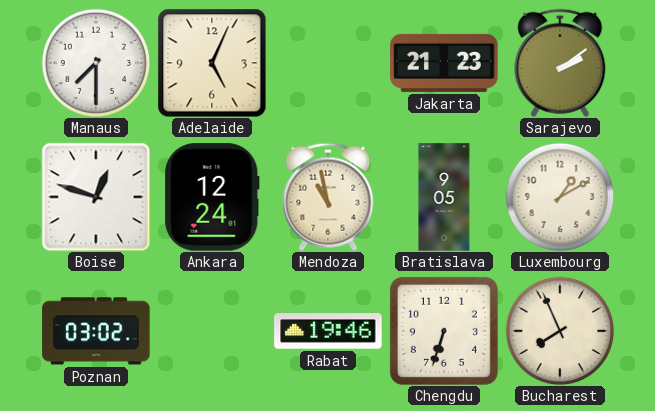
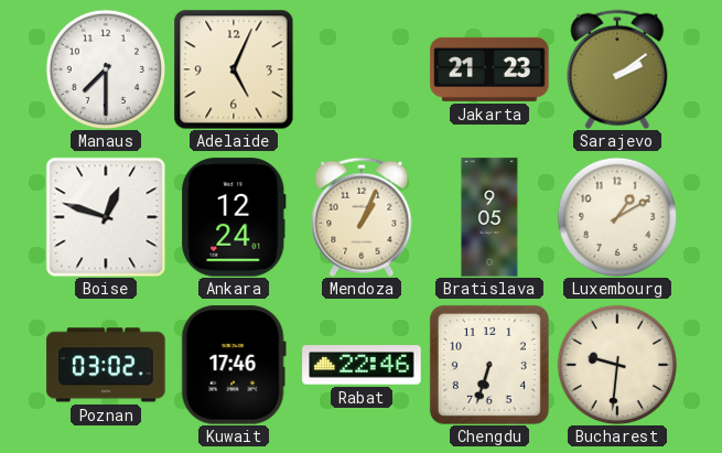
Mendoza: 10:58 -> 1:04
Kuwait: none -> 17:46
Rabat: 19:46 -> 22:46
Bucharest: 7:56 -> 9:31
